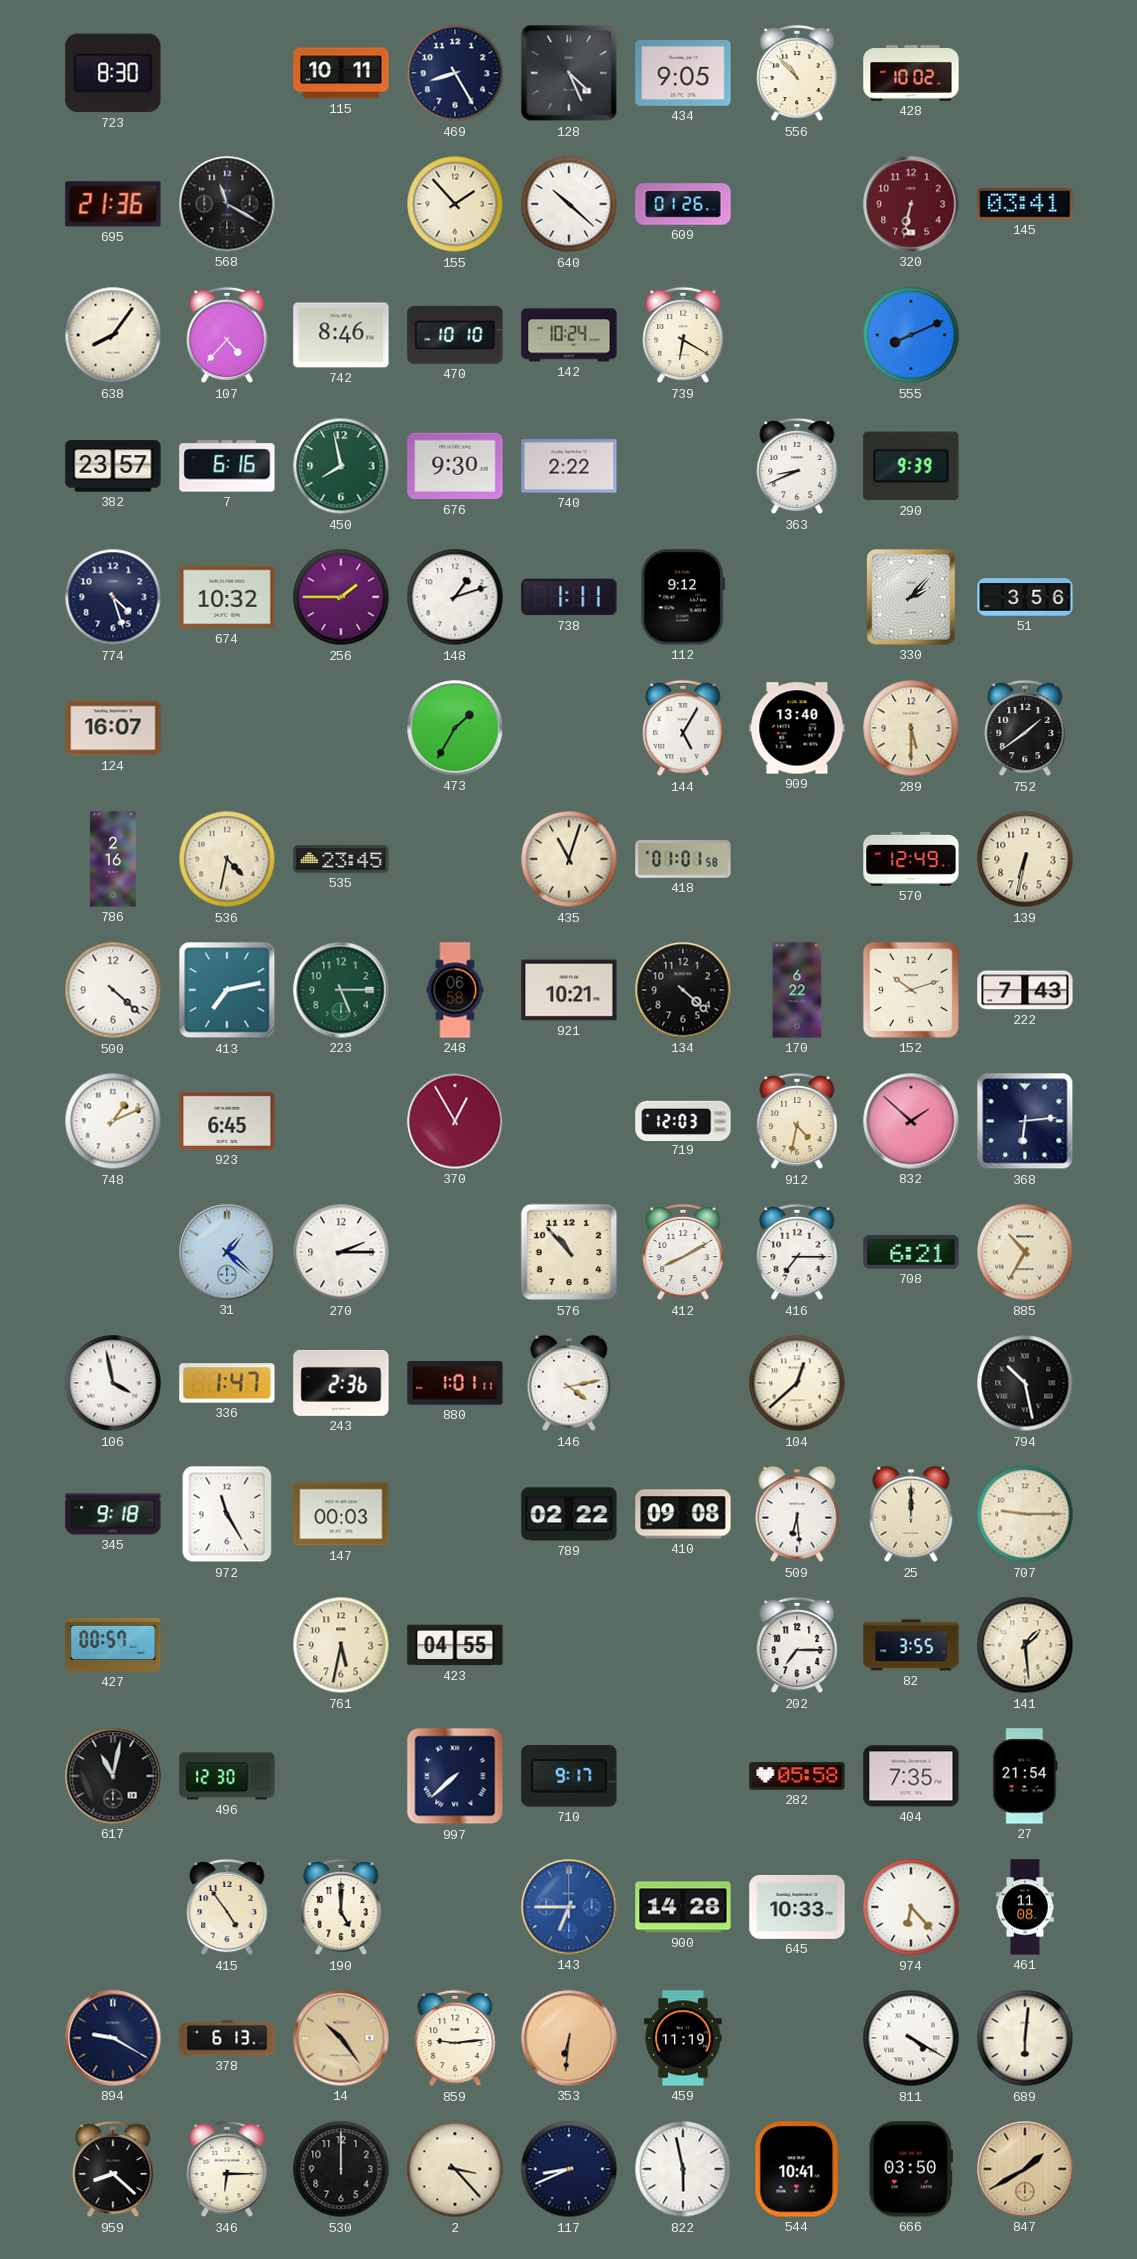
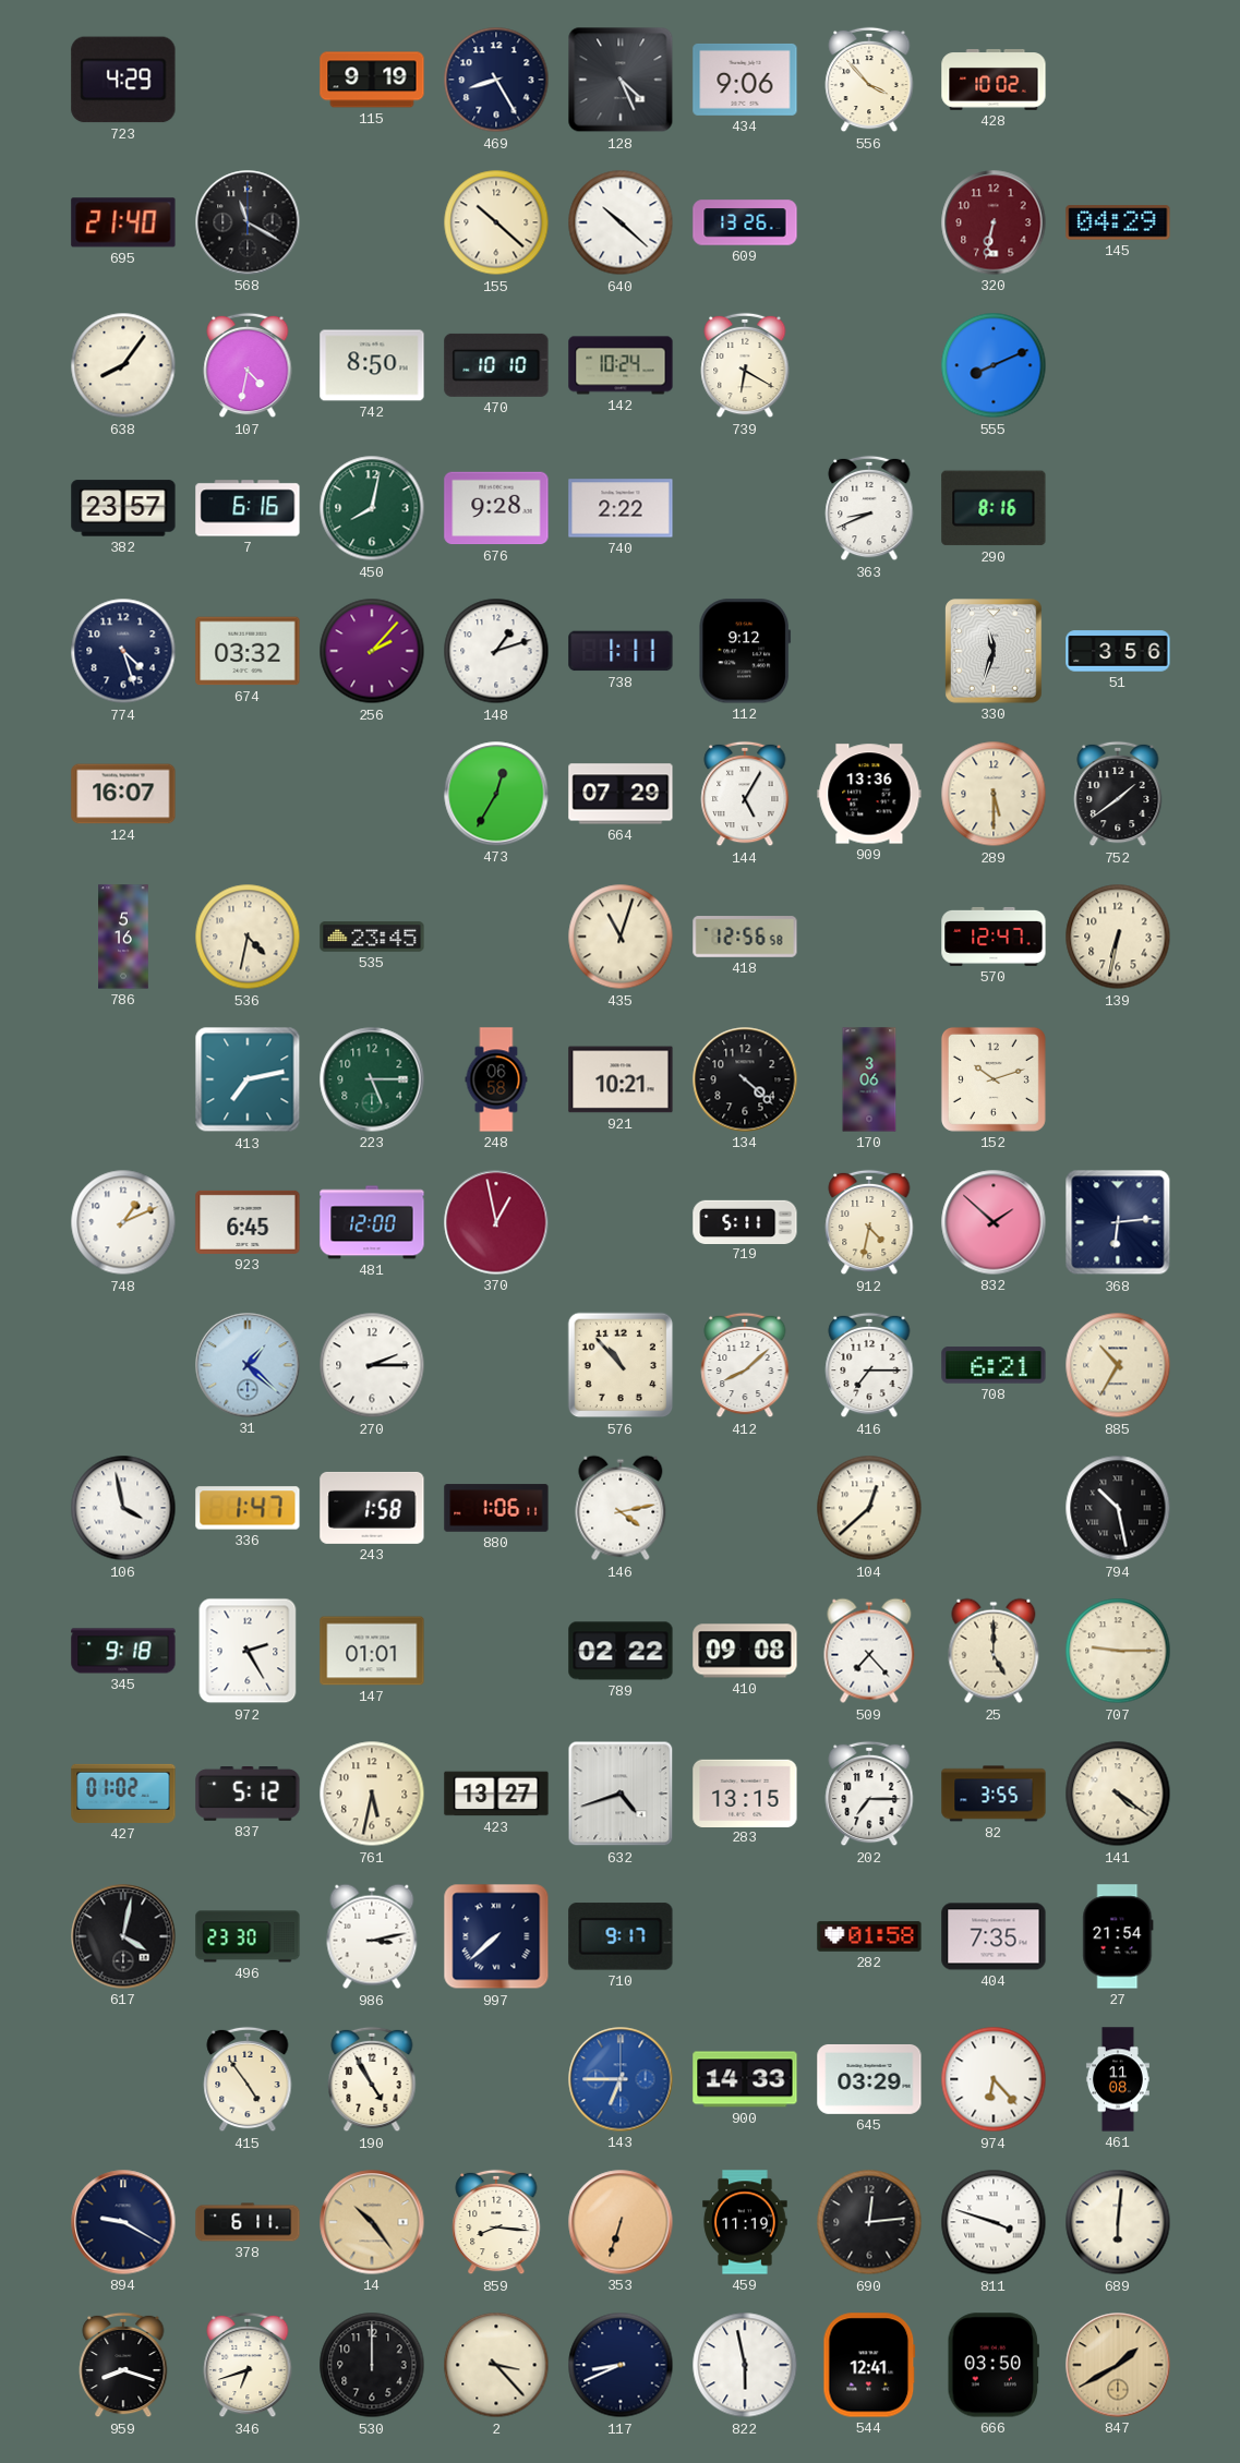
723: 8:30 -> 4:29
115: 10:11 -> 9:19
434: 9:05 -> 9:06
556: 10:53 -> 3:53
695: 21:36 -> 21:40
155: 1:53 -> 10:22
609: 01:26 -> 13:26
145: 03:41 -> 04:29
107: 4:37 -> 4:32
742: 8:46 -> 8:50
450: 7:58 -> 8:02
676: 9:30 -> 9:28
290: 9:39 -> 8:16
674: 10:32 -> 03:32
256: 1:45 -> 2:07
330: 2:07 -> 11:33
473: 1:35 -> 12:35
664: none -> 07:29
909: 13:40 -> 13:36
786: 2:16 -> 5:16
418: 01:01 -> 12:56
570: 12:49 -> 12:47
500: 4:22 -> none
170: 6:22 -> 3:06
222: 7:43 -> none
481: none -> 12:00
370: 12:55 -> 12:58
719: 12:03 -> 5:11
412: 8:10 -> 8:08
243: 2:36 -> 1:58
880: 1:01 -> 1:06
972: 11:25 -> 2:25
147: 00:03 -> 01:01
509: 6:29 -> 7:23
25: 12:00 -> 5:00
427: 00:57 -> 01:02
837: none -> 5:12
423: 04:55 -> 13:27
632: none -> 4:42
283: none -> 13:15
141: 1:29 -> 4:21
617: 11:02 -> 4:02
496: 12:30 -> 23:30
986: none -> 3:13
282: 05:58 -> 01:58
190: 5:00 -> 4:55
900: 14:28 -> 14:33
645: 10:33 -> 03:29
378: 6:13 -> 6:11
859: 9:14 -> 8:16
353: 6:31 -> 6:33
690: none -> 12:14
811: 4:20 -> 3:48
959: 8:22 -> 8:18
346: 6:15 -> 6:42
544: 10:41 -> 12:41
